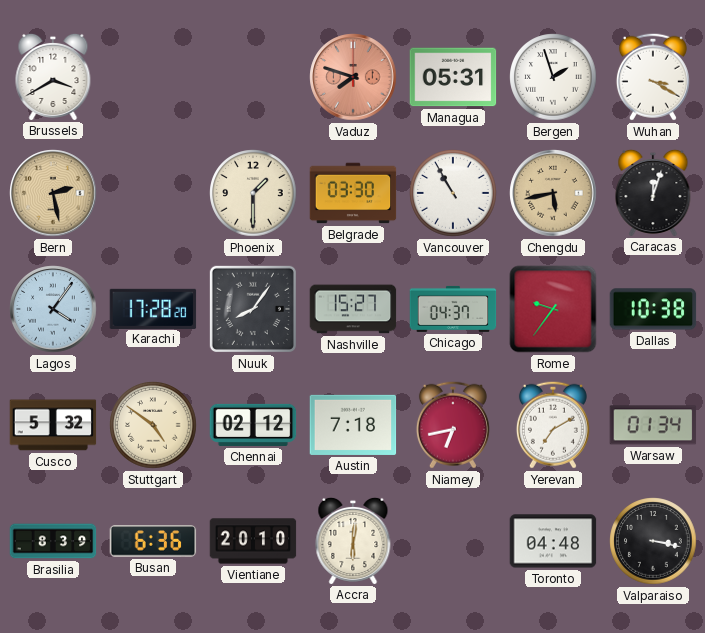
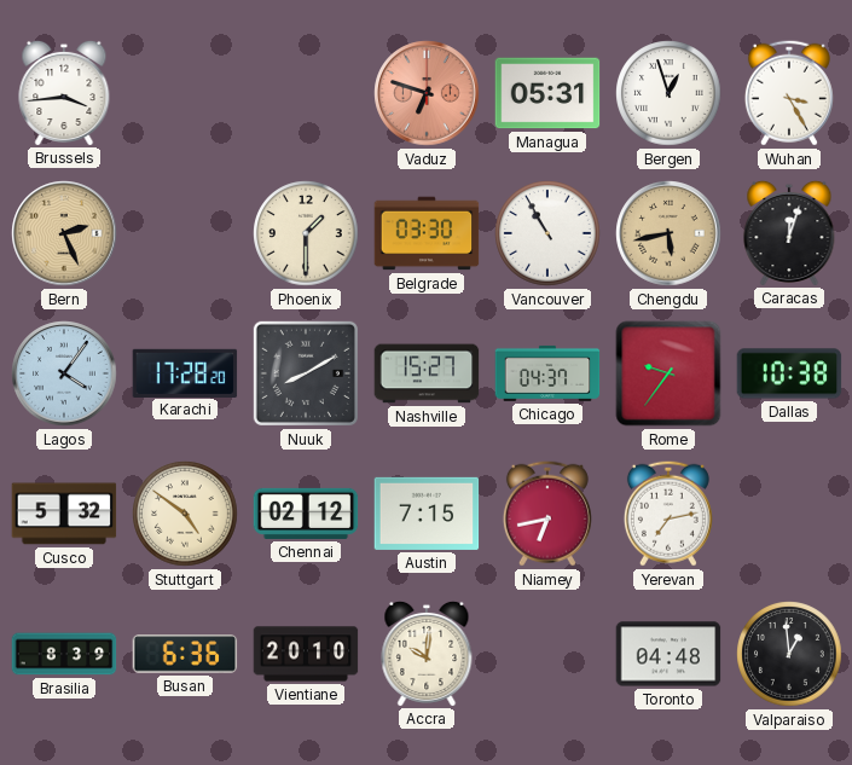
Brussels: 3:40 -> 3:44
Vaduz: 7:48 -> 6:48
Bergen: 1:57 -> 12:57
Wuhan: 3:20 -> 3:25
Bern: 2:28 -> 2:26
Nuuk: 8:06 -> 8:10
Austin: 7:18 -> 7:15
Yerevan: 7:10 -> 7:13
Warsaw: 01:34 -> none
Accra: 6:01 -> 10:01
Valparaiso: 3:17 -> 12:59
